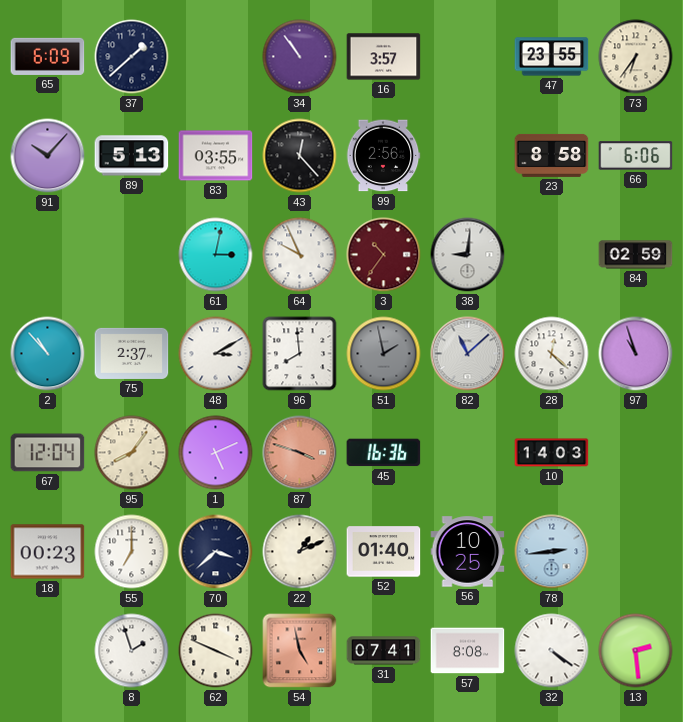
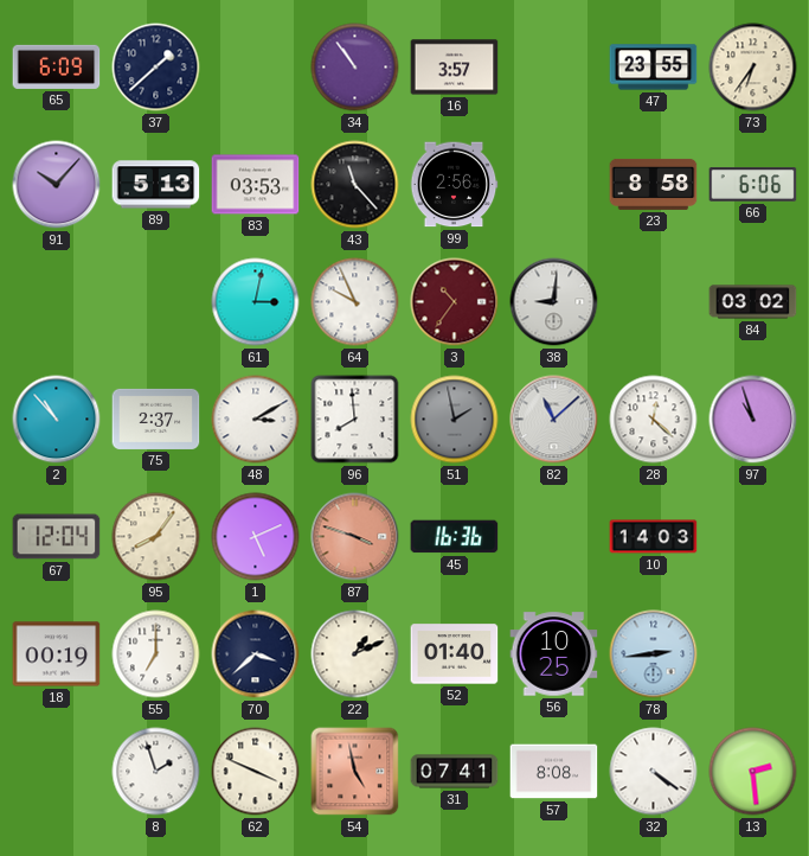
83: 03:55 -> 03:53
43: 12:23 -> 11:23
84: 02:59 -> 03:02
18: 00:23 -> 00:19
